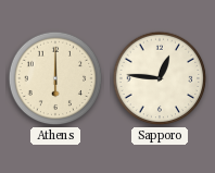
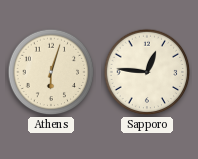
Athens: 6:00 -> 6:03
